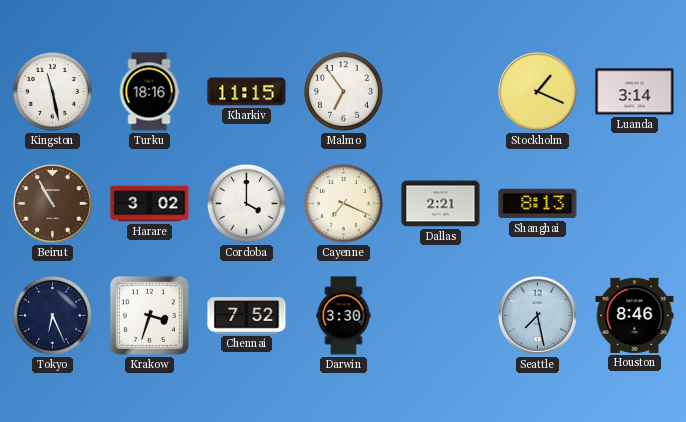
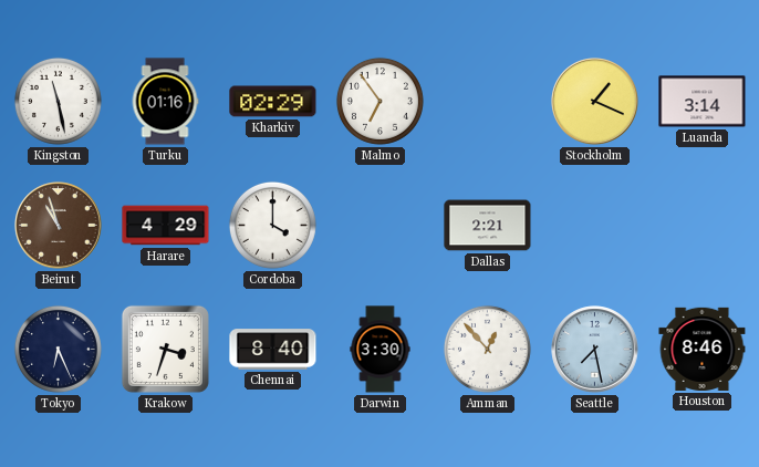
Turku: 18:16 -> 01:16
Kharkiv: 11:15 -> 02:29
Beirut: 10:55 -> 10:57
Harare: 3:02 -> 4:29
Cayenne: 7:19 -> none
Shanghai: 8:13 -> none
Chennai: 7:52 -> 8:40
Amman: none -> 12:53
